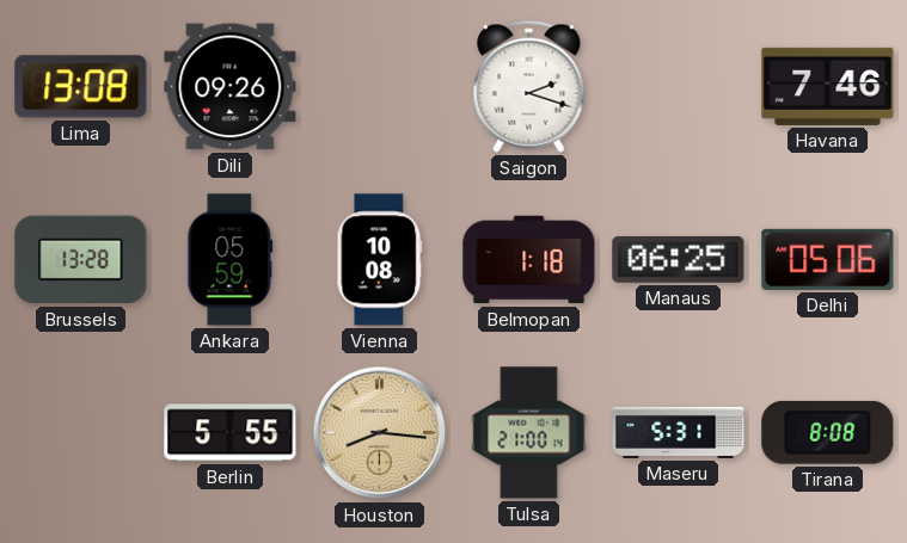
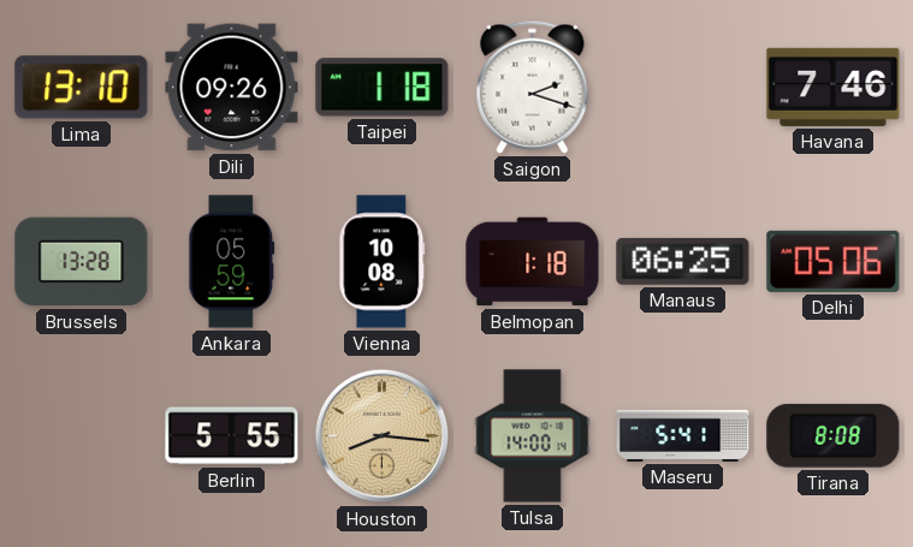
Lima: 13:08 -> 13:10
Taipei: none -> 1:18
Tulsa: 21:00 -> 14:00
Maseru: 5:31 -> 5:41
